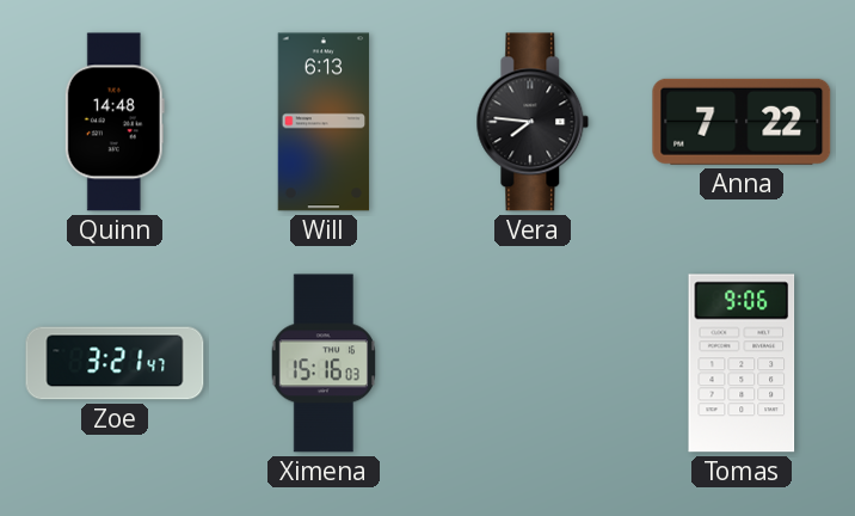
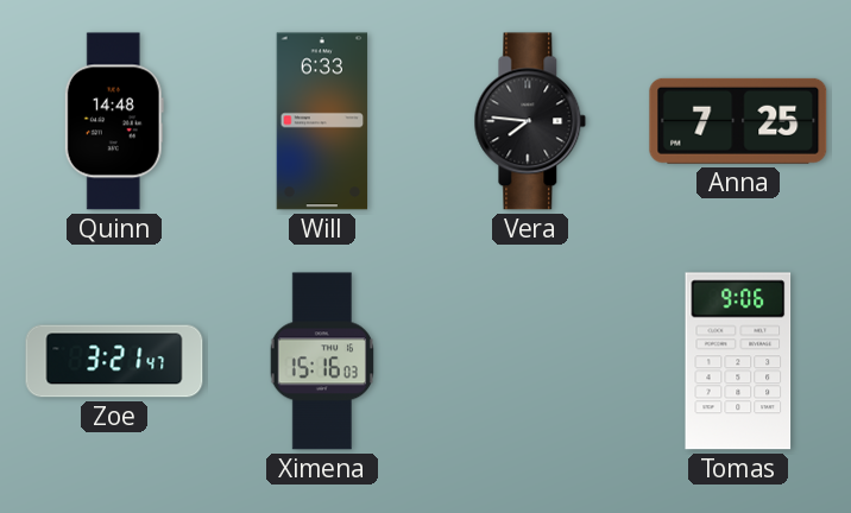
Will: 6:13 -> 6:33
Anna: 7:22 -> 7:25
